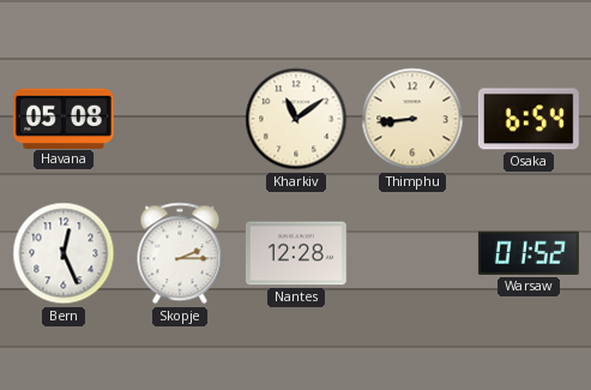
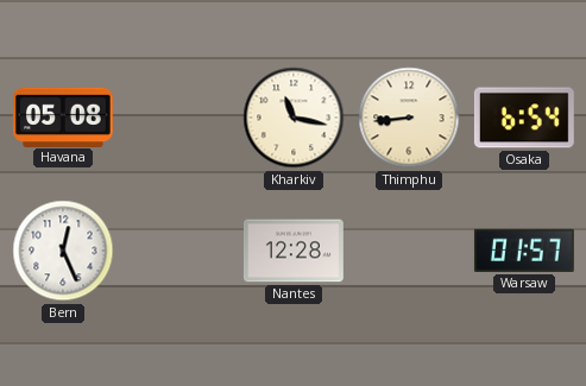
Kharkiv: 11:09 -> 11:17
Skopje: 2:15 -> none
Warsaw: 01:52 -> 01:57
